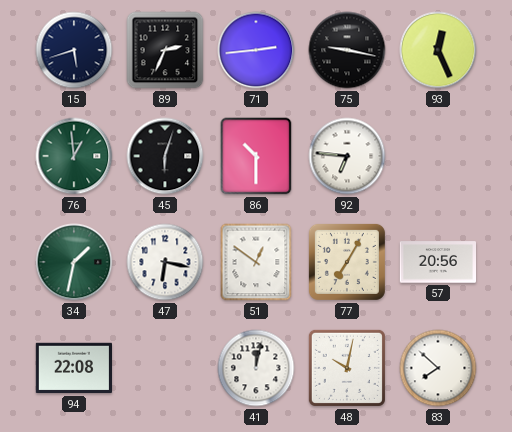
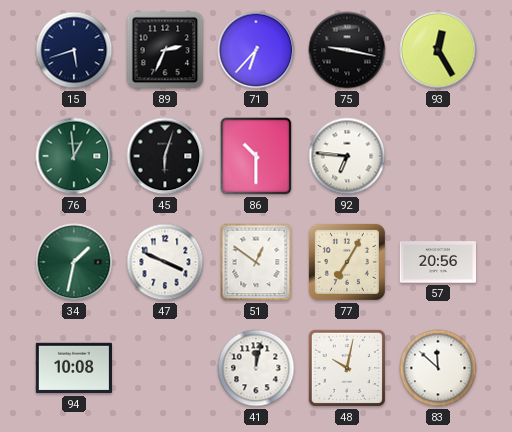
71: 2:44 -> 6:37
93: 12:26 -> 12:25
47: 6:17 -> 3:49
94: 22:08 -> 10:08
83: 7:52 -> 11:52
